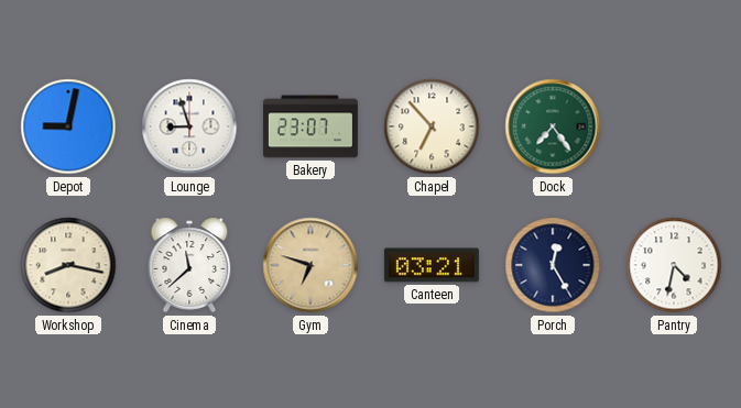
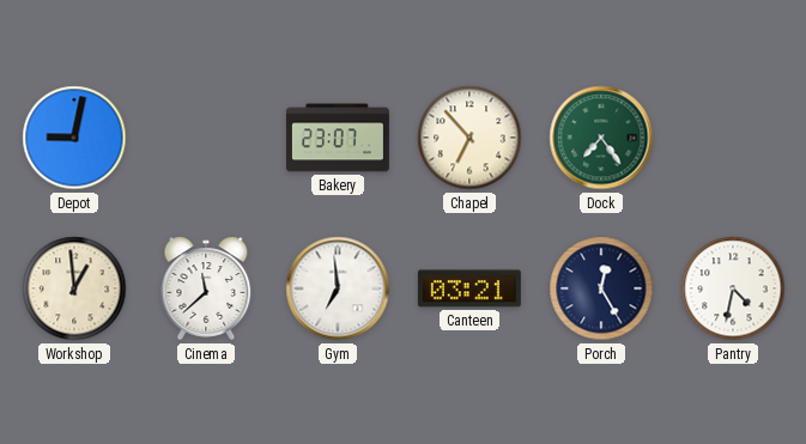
Lounge: 8:57 -> none
Workshop: 8:17 -> 12:59
Gym: 6:48 -> 6:59
Gym dial: champagne -> white
